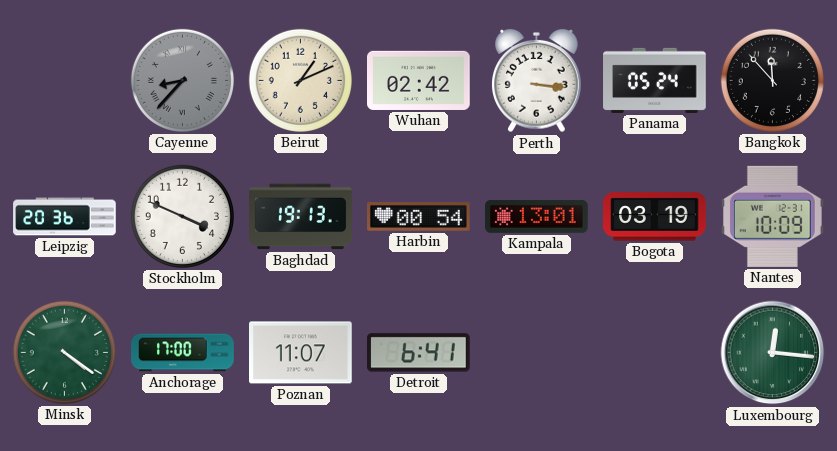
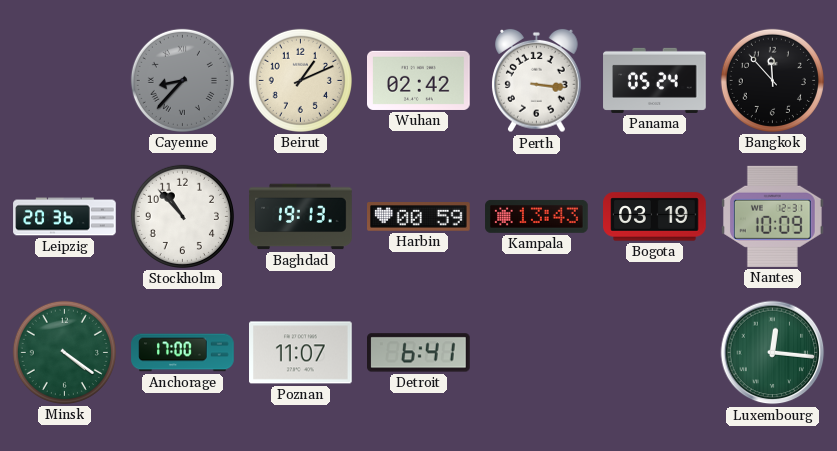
Stockholm: 3:49 -> 10:53
Harbin: 00:54 -> 00:59
Kampala: 13:01 -> 13:43
